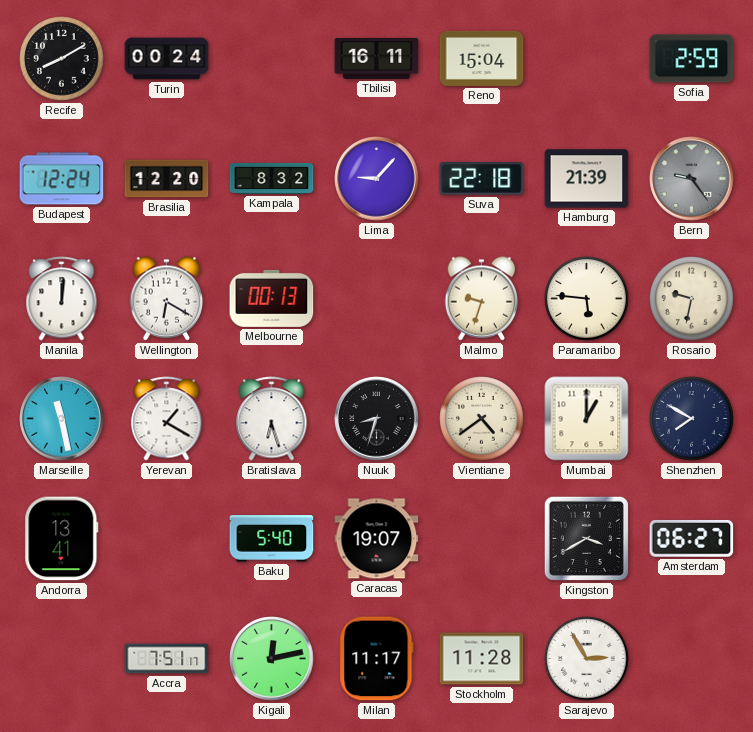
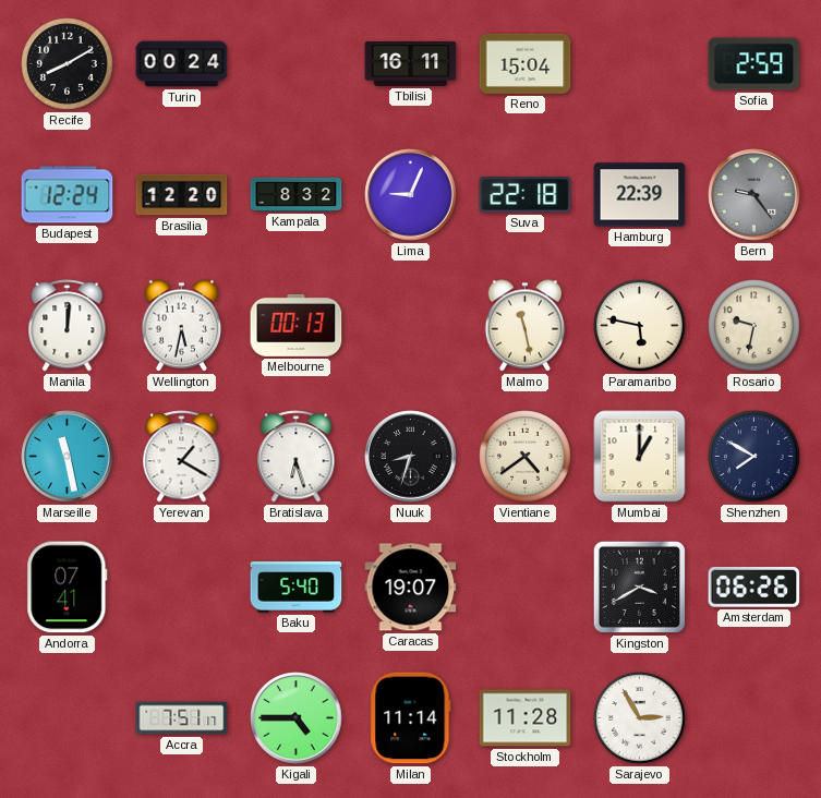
Lima: 9:07 -> 9:04
Hamburg: 21:39 -> 22:39
Wellington: 6:20 -> 5:32
Malmo: 9:33 -> 11:28
Paramaribo: 5:46 -> 5:47
Andorra: 13:41 -> 07:41
Amsterdam: 06:27 -> 06:26
Kigali: 12:13 -> 4:45
Milan: 11:17 -> 11:14
